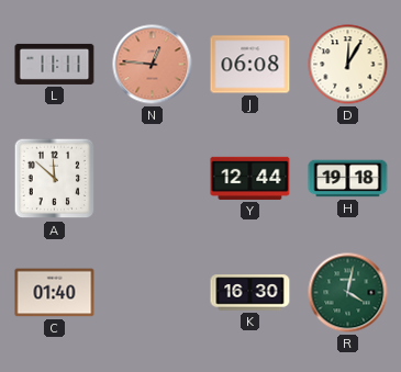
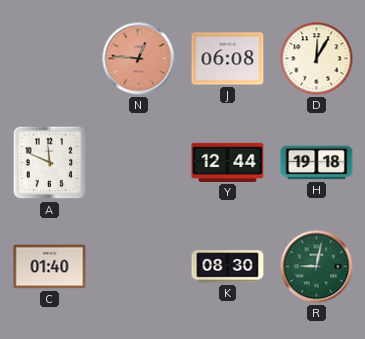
L: 11:11 -> none
A: 11:52 -> 11:49
K: 16:30 -> 08:30
R: 4:02 -> 9:02
